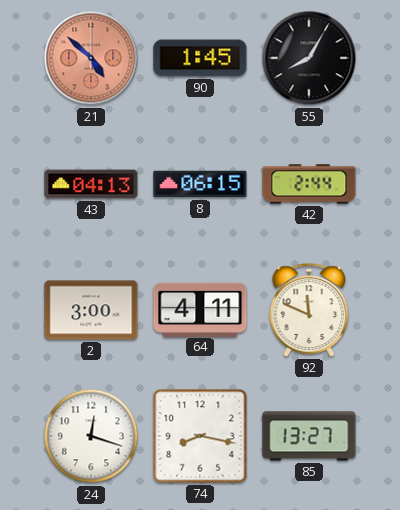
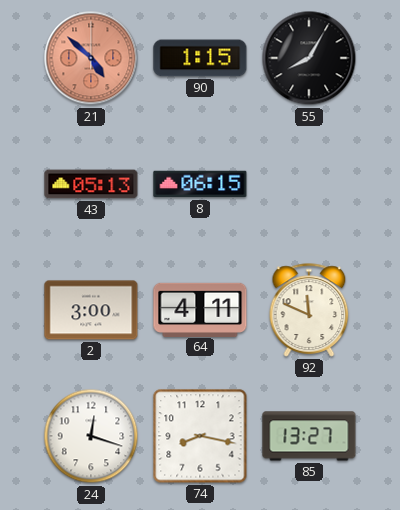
90: 1:45 -> 1:15
43: 04:13 -> 05:13
42: 2:44 -> none
